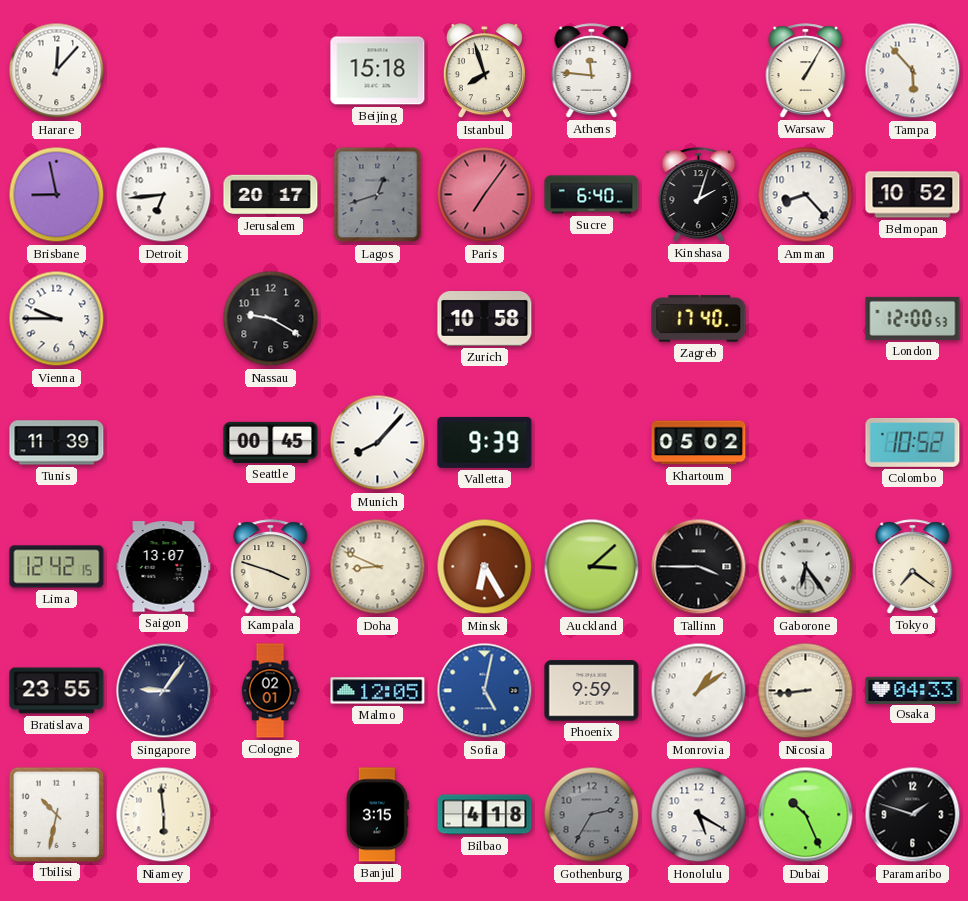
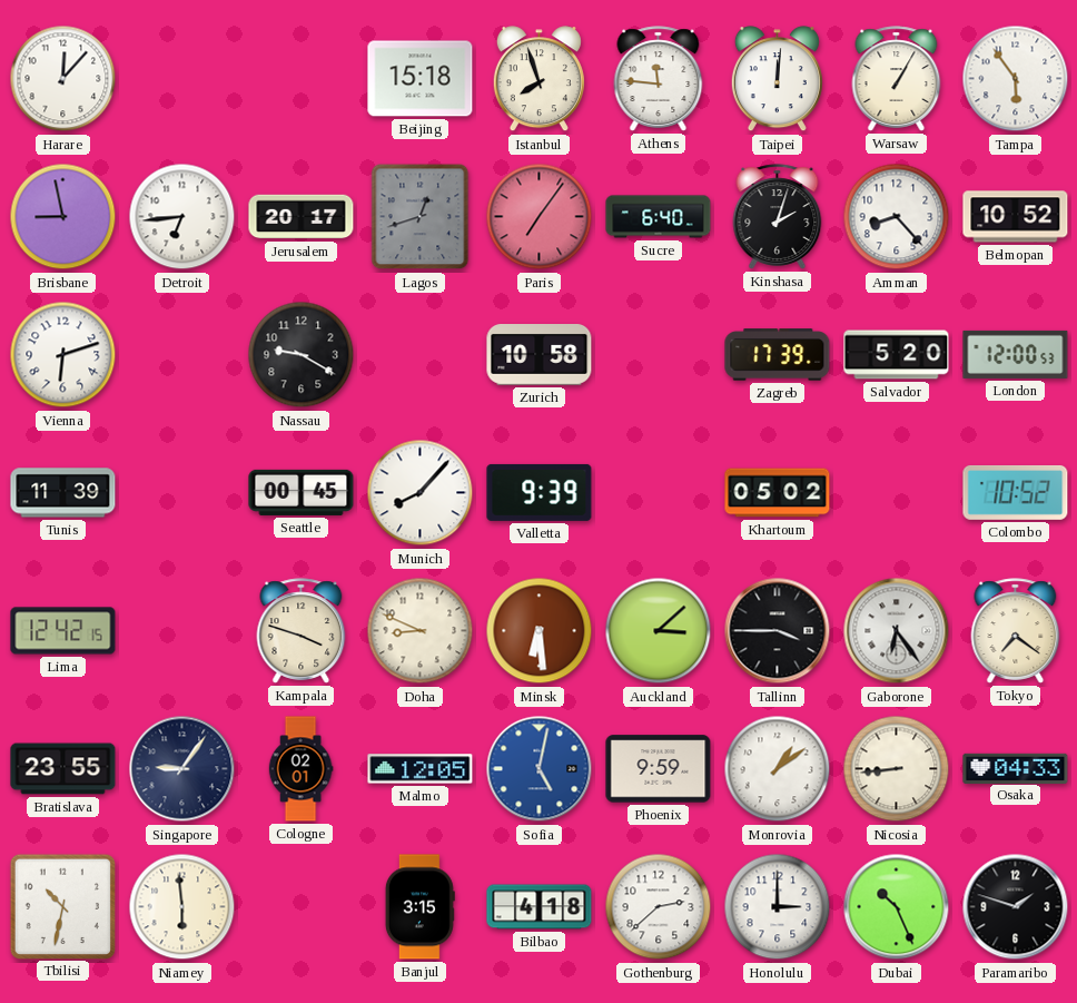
Taipei: none -> 12:01
Tampa: 5:53 -> 5:54
Vienna: 9:45 -> 6:12
Zagreb: 17:40 -> 17:39
Salvador: none -> 5:20
Saigon: 13:07 -> none
Minsk: 6:25 -> 6:29
Gothenburg: 2:35 -> 2:38
Gothenburg dial: grey -> white
Honolulu: 5:20 -> 3:00
